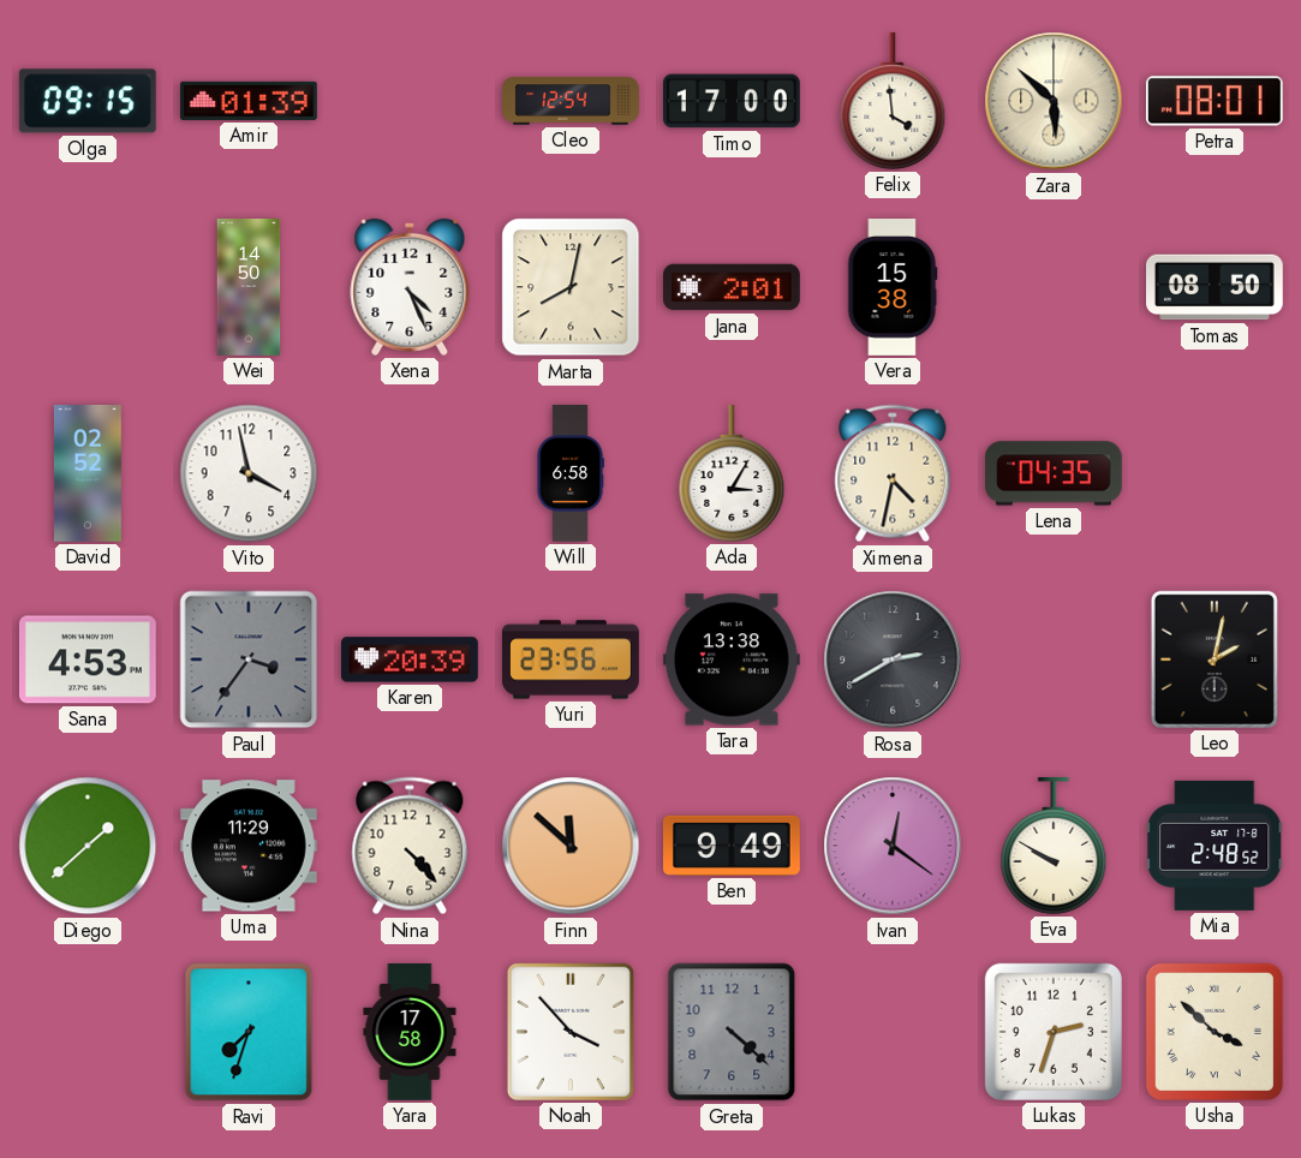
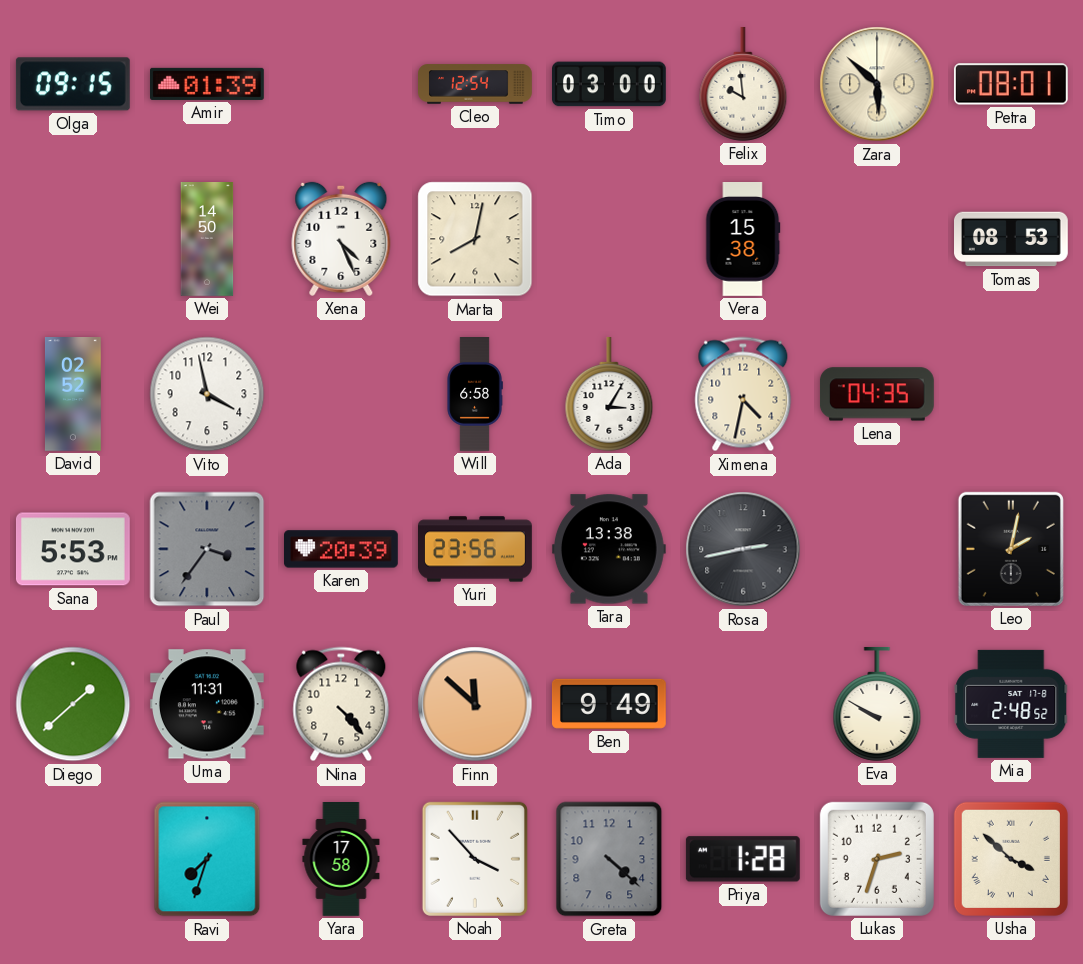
Timo: 17:00 -> 03:00
Felix: 3:59 -> 9:59
Jana: 2:01 -> none
Tomas: 08:50 -> 08:53
Sana: 4:53 -> 5:53
Rosa: 2:40 -> 2:43
Uma: 11:29 -> 11:31
Ivan: 12:21 -> none
Priya: none -> 1:28
